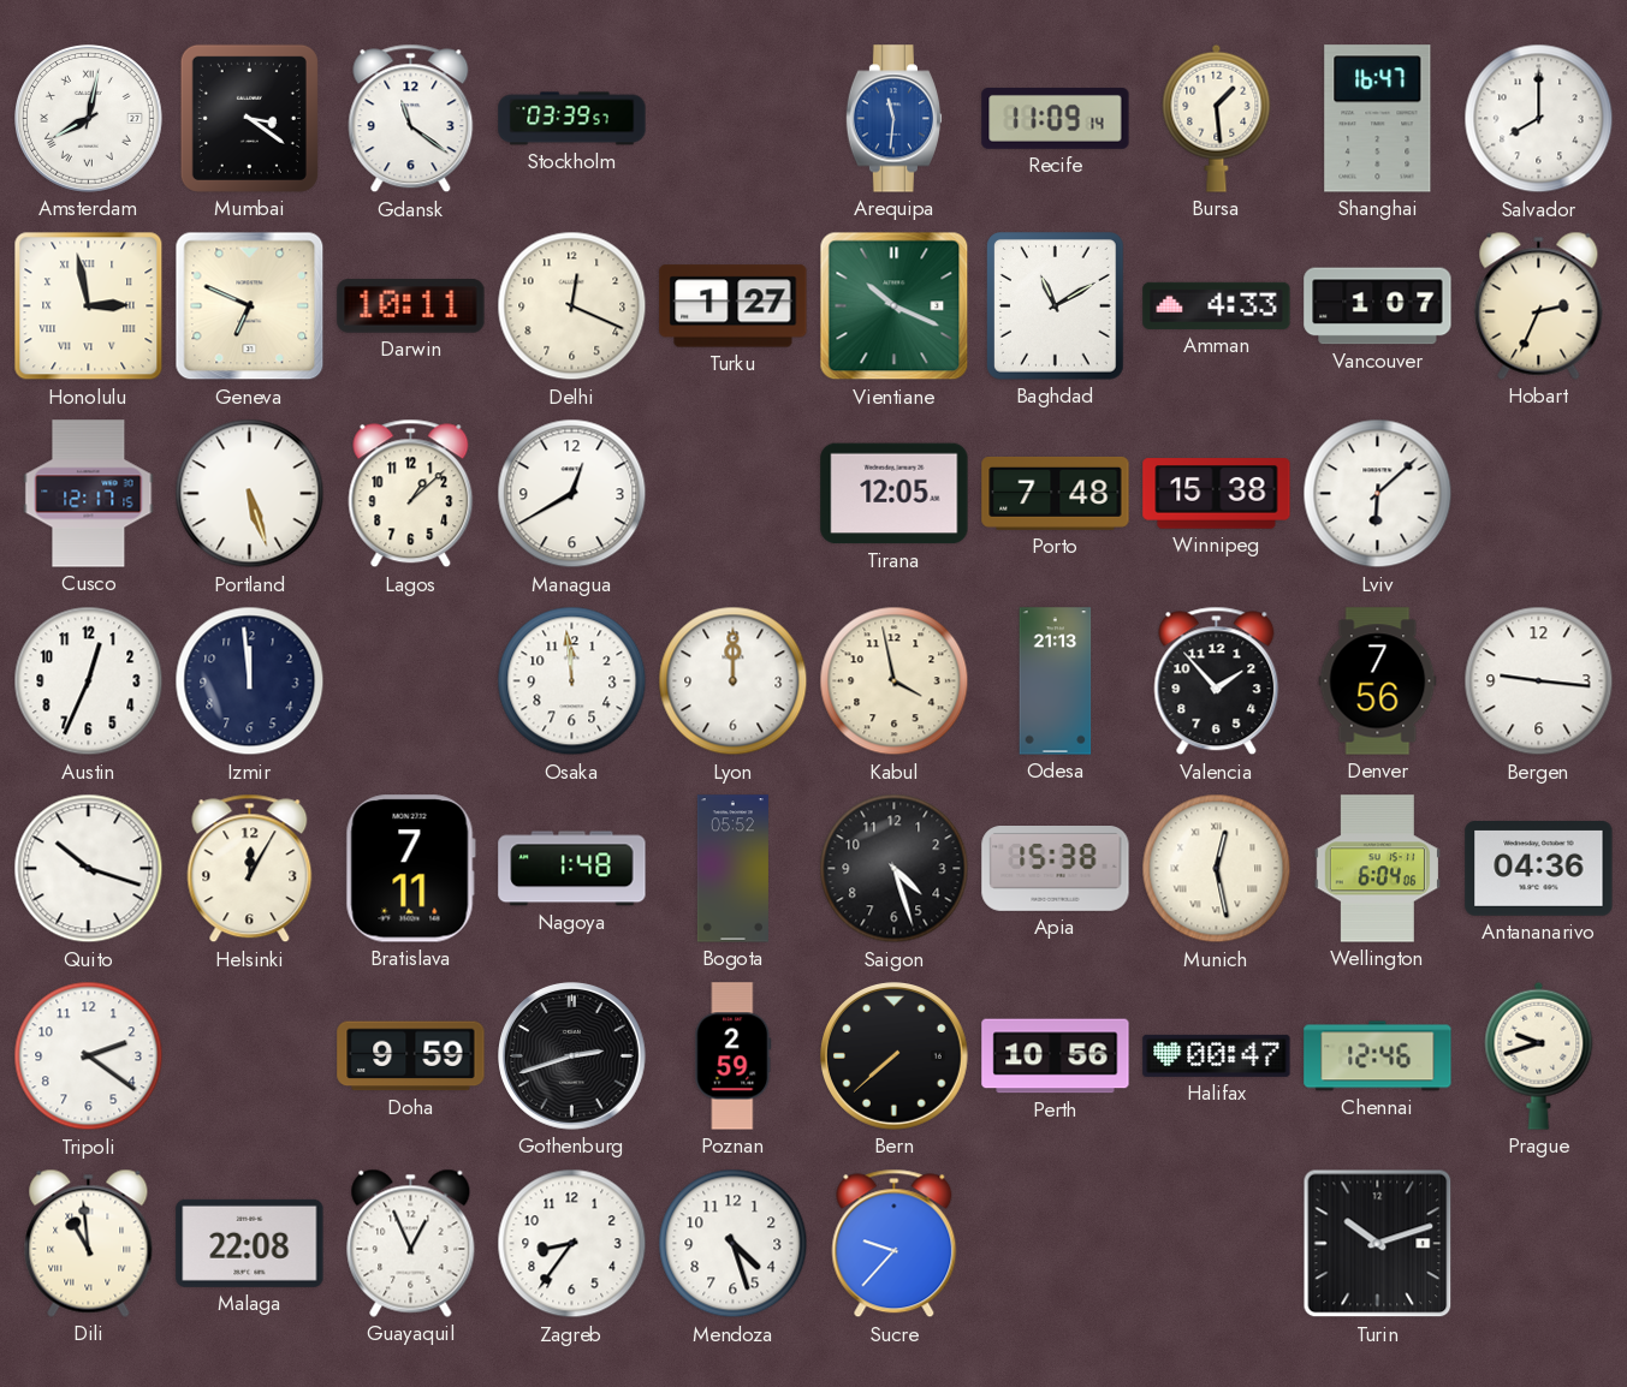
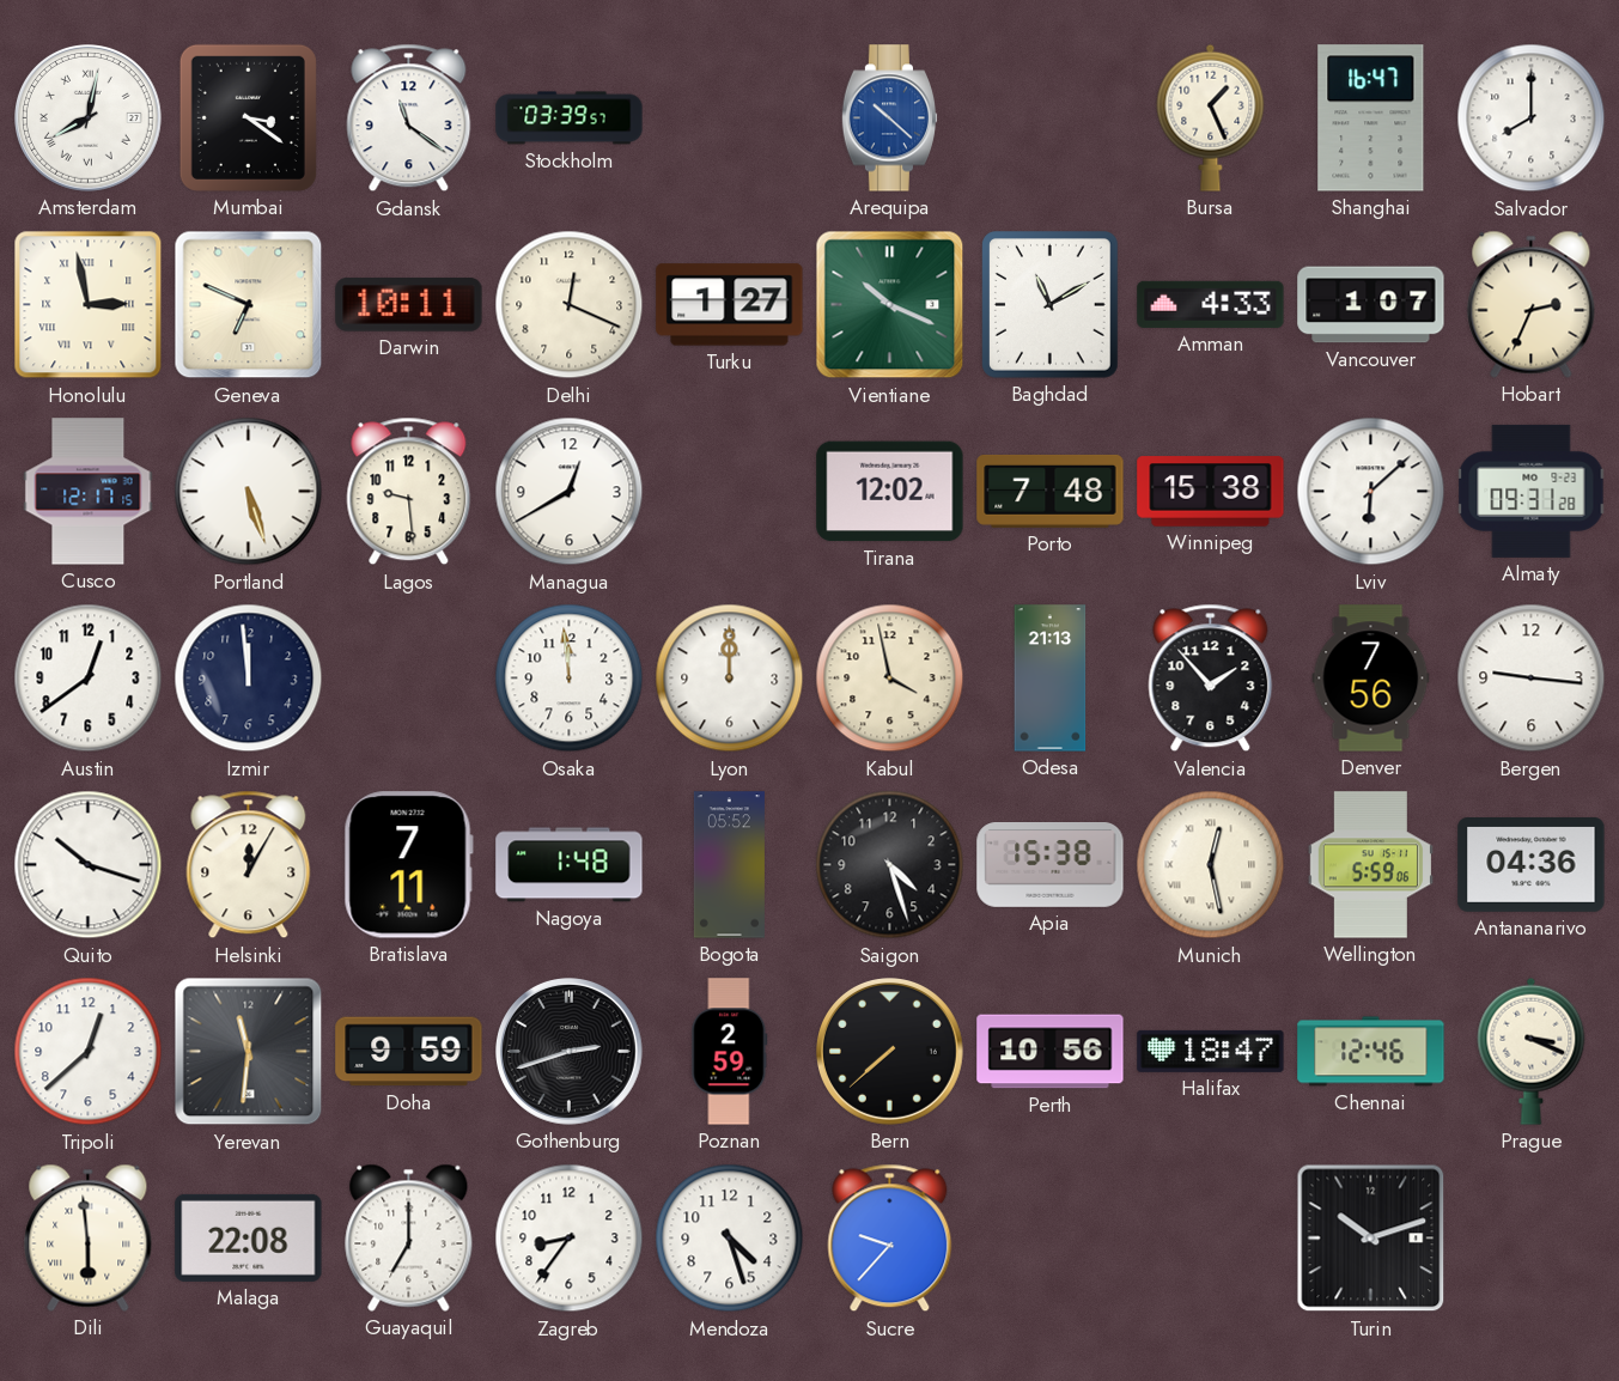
Arequipa: 11:31 -> 10:22
Recife: 11:09 -> none
Bursa: 1:29 -> 1:26
Lagos: 1:08 -> 9:29
Tirana: 12:05 -> 12:02
Almaty: none -> 09:31
Austin: 12:34 -> 12:39
Wellington: 6:04 -> 5:59
Tripoli: 2:21 -> 12:38
Yerevan: none -> 11:31
Halifax: 00:47 -> 18:47
Prague: 9:42 -> 3:19
Dili: 10:59 -> 5:59
Guayaquil: 12:56 -> 7:00
